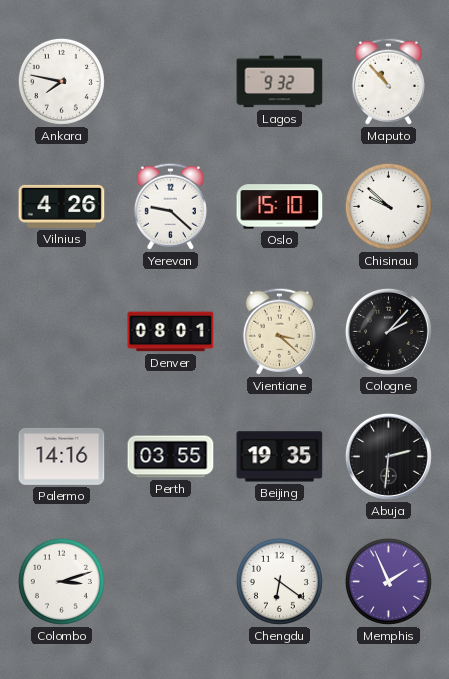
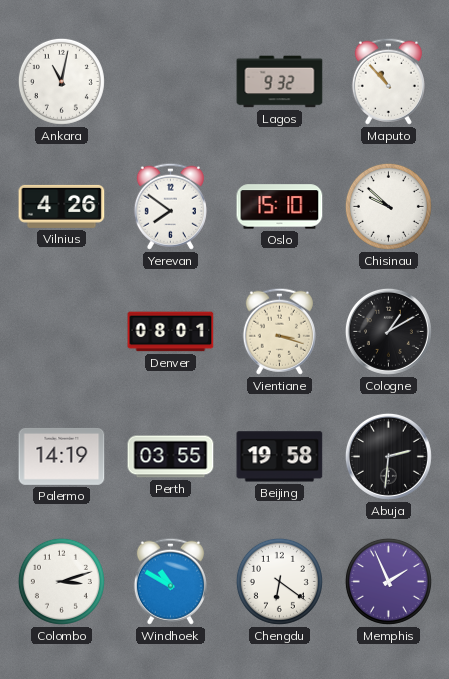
Ankara: 7:47 -> 11:02
Yerevan: 9:22 -> 7:51
Vientiane: 3:22 -> 3:18
Cologne: 2:07 -> 1:10
Palermo: 14:16 -> 14:19
Beijing: 19:35 -> 19:58
Windhoek: none -> 10:50
